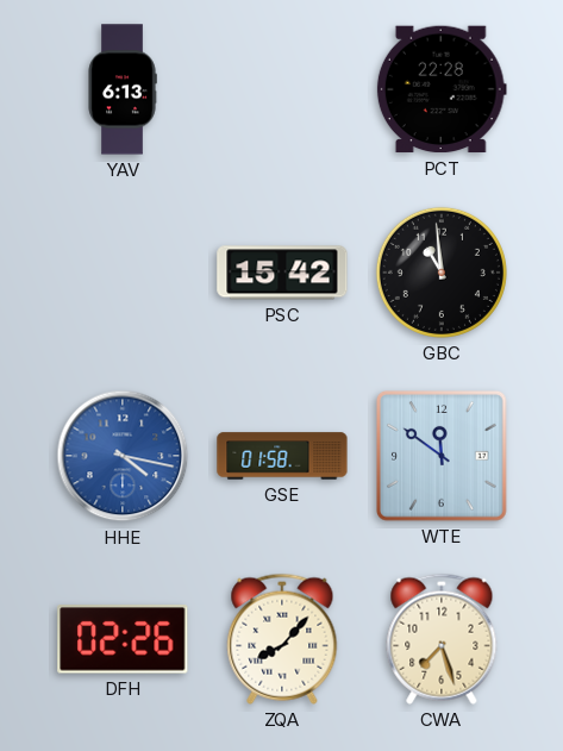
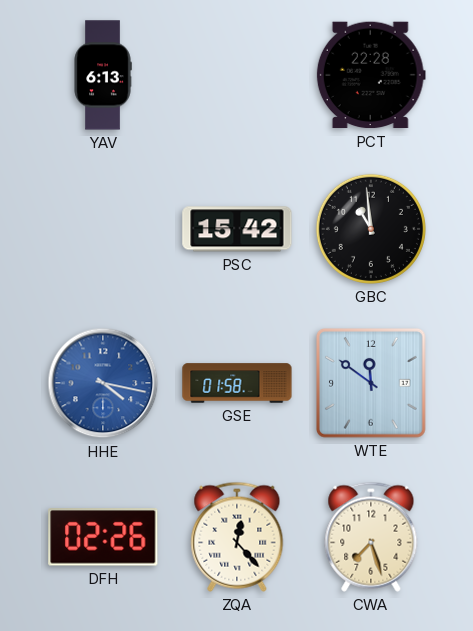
ZQA: 8:07 -> 12:23
